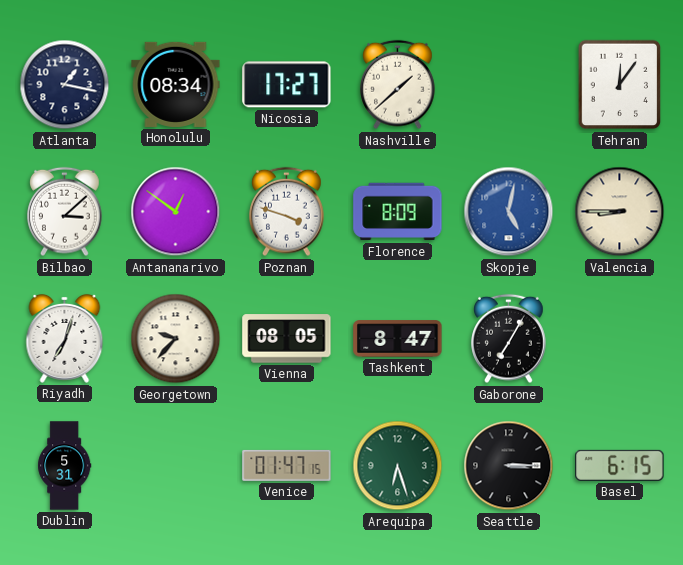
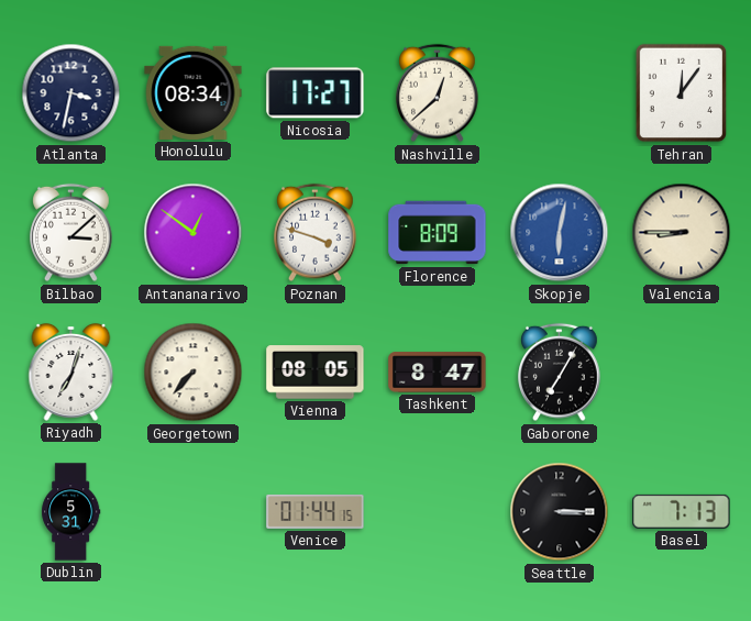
Atlanta: 1:17 -> 3:32
Nashville: 1:38 -> 12:38
Skopje: 5:02 -> 6:02
Georgetown: 9:37 -> 7:37
Venice: 01:47 -> 01:44
Arequipa: 6:27 -> none
Basel: 6:15 -> 7:13
